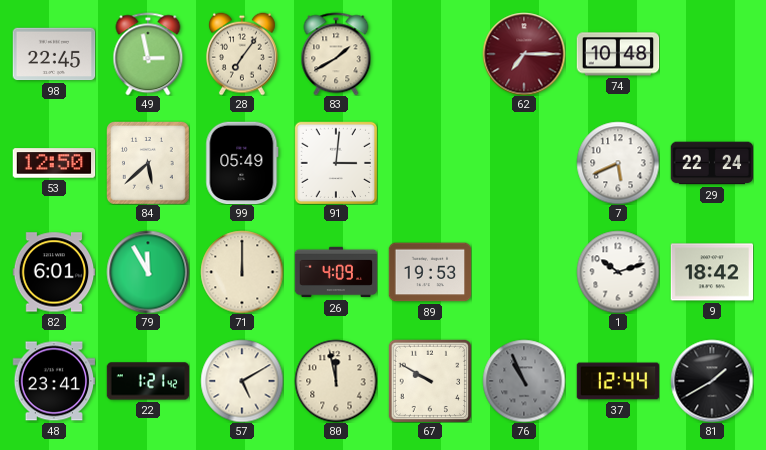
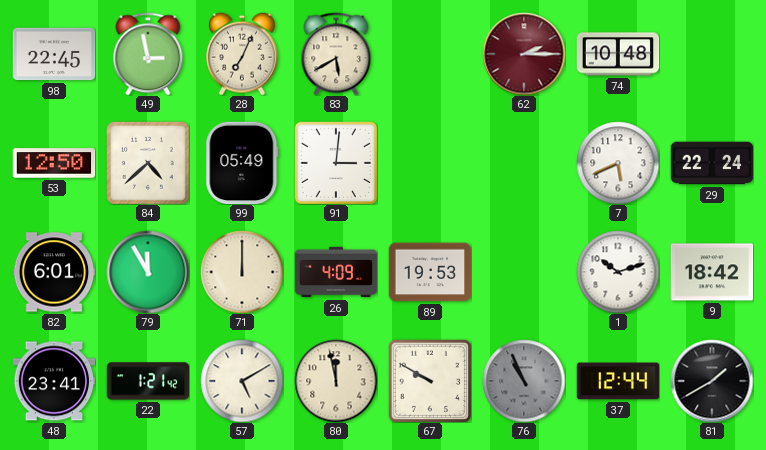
28: 7:06 -> 7:04
83: 1:40 -> 5:40
62: 7:15 -> 2:15
84: 5:38 -> 4:38
